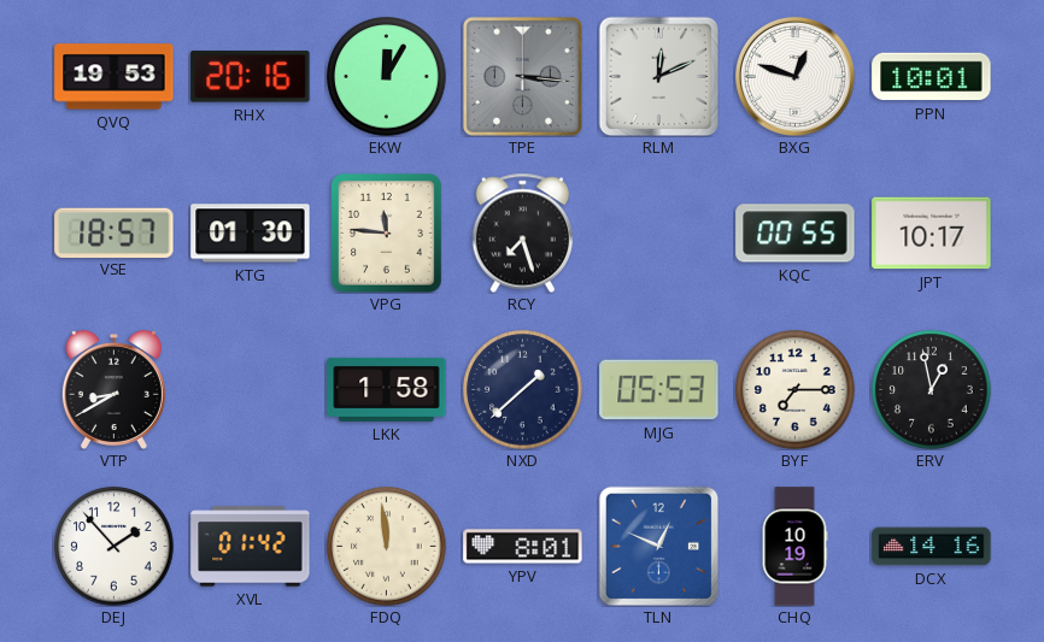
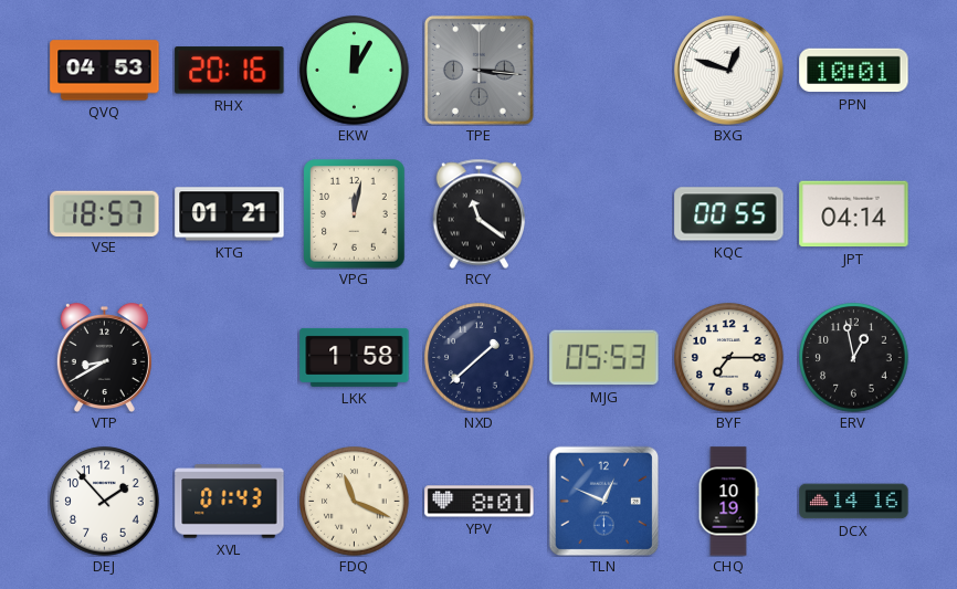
QVQ: 19:53 -> 04:53
RLM: 12:11 -> none
KTG: 01:30 -> 01:21
VPG: 11:46 -> 12:02
RCY: 7:27 -> 11:21
JPT: 10:17 -> 04:14
XVL: 01:42 -> 01:43
FDQ: 11:59 -> 11:19
